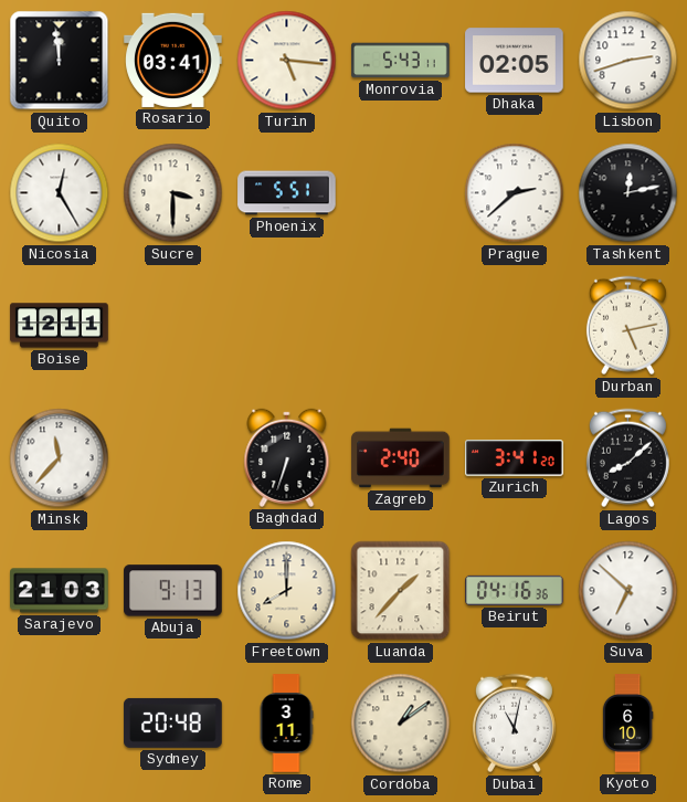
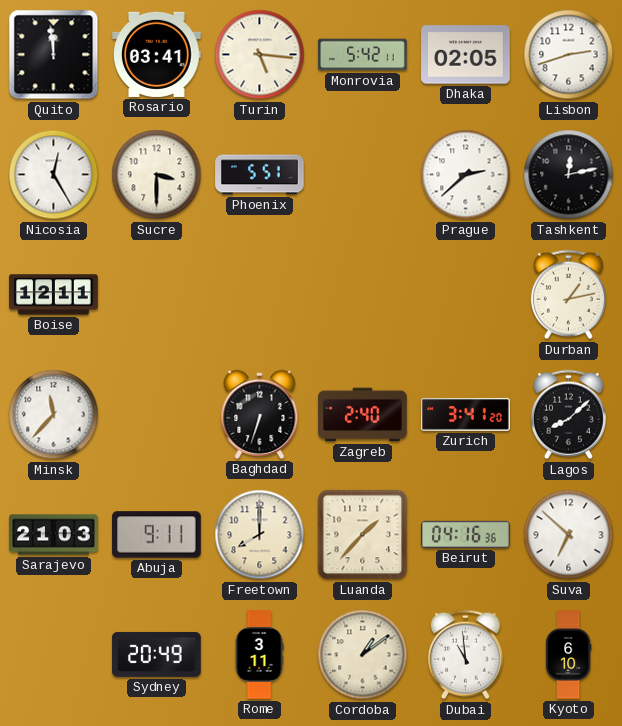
Monrovia: 5:43 -> 5:42
Durban: 5:13 -> 1:13
Abuja: 9:13 -> 9:11
Sydney: 20:48 -> 20:49
Dubai: 11:02 -> 10:59
